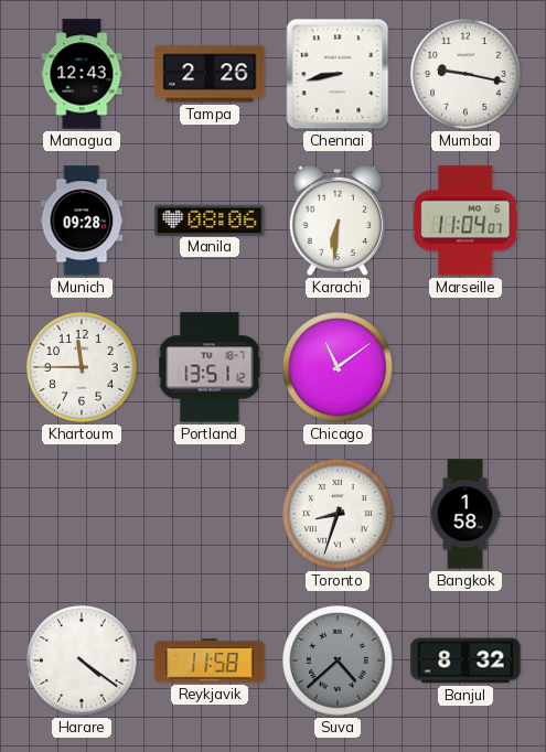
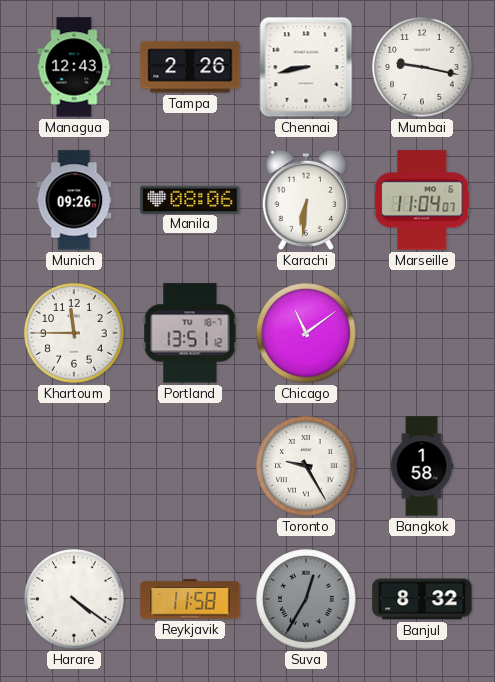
Munich: 09:28 -> 09:26
Toronto: 8:33 -> 9:25
Suva: 4:38 -> 12:35
